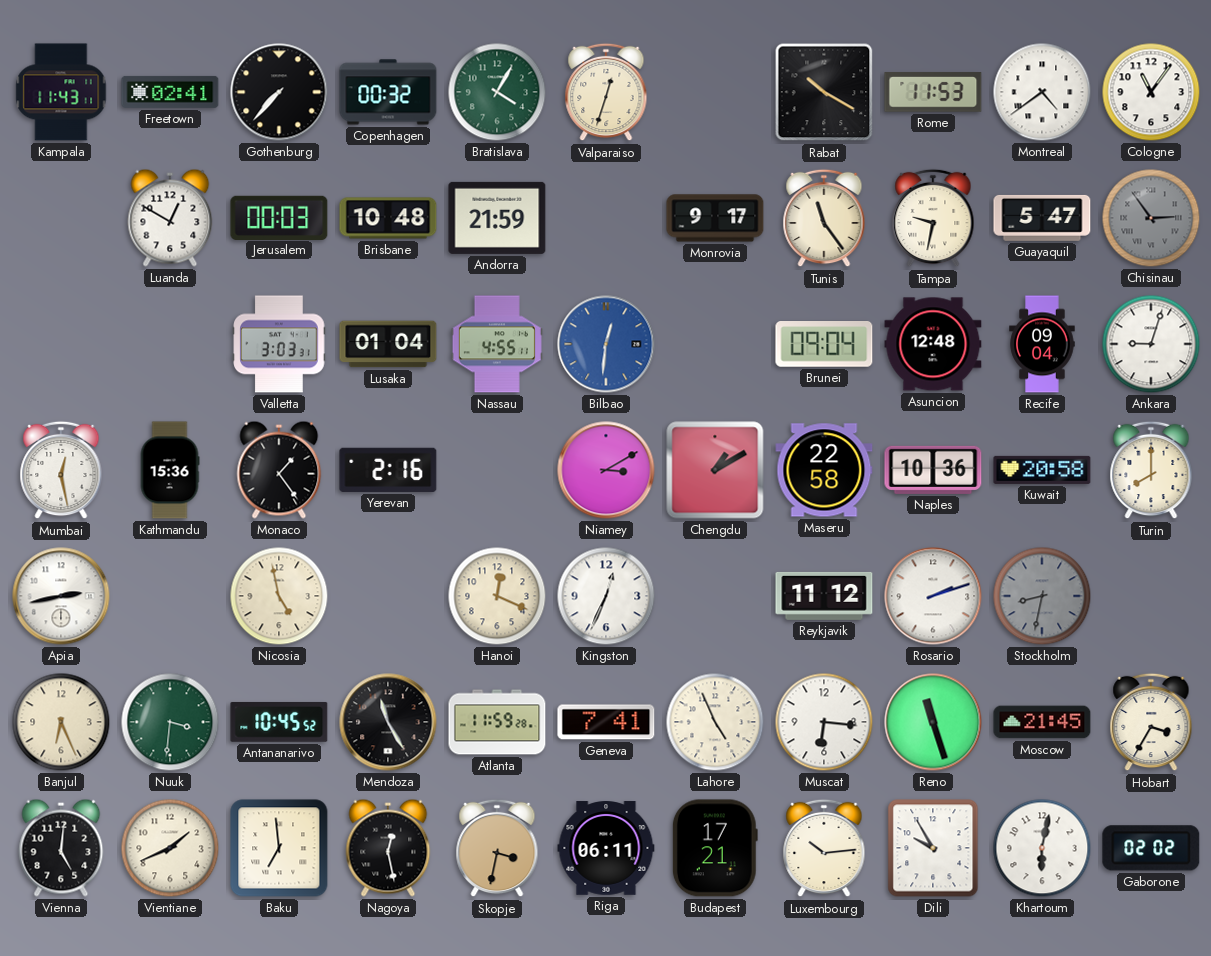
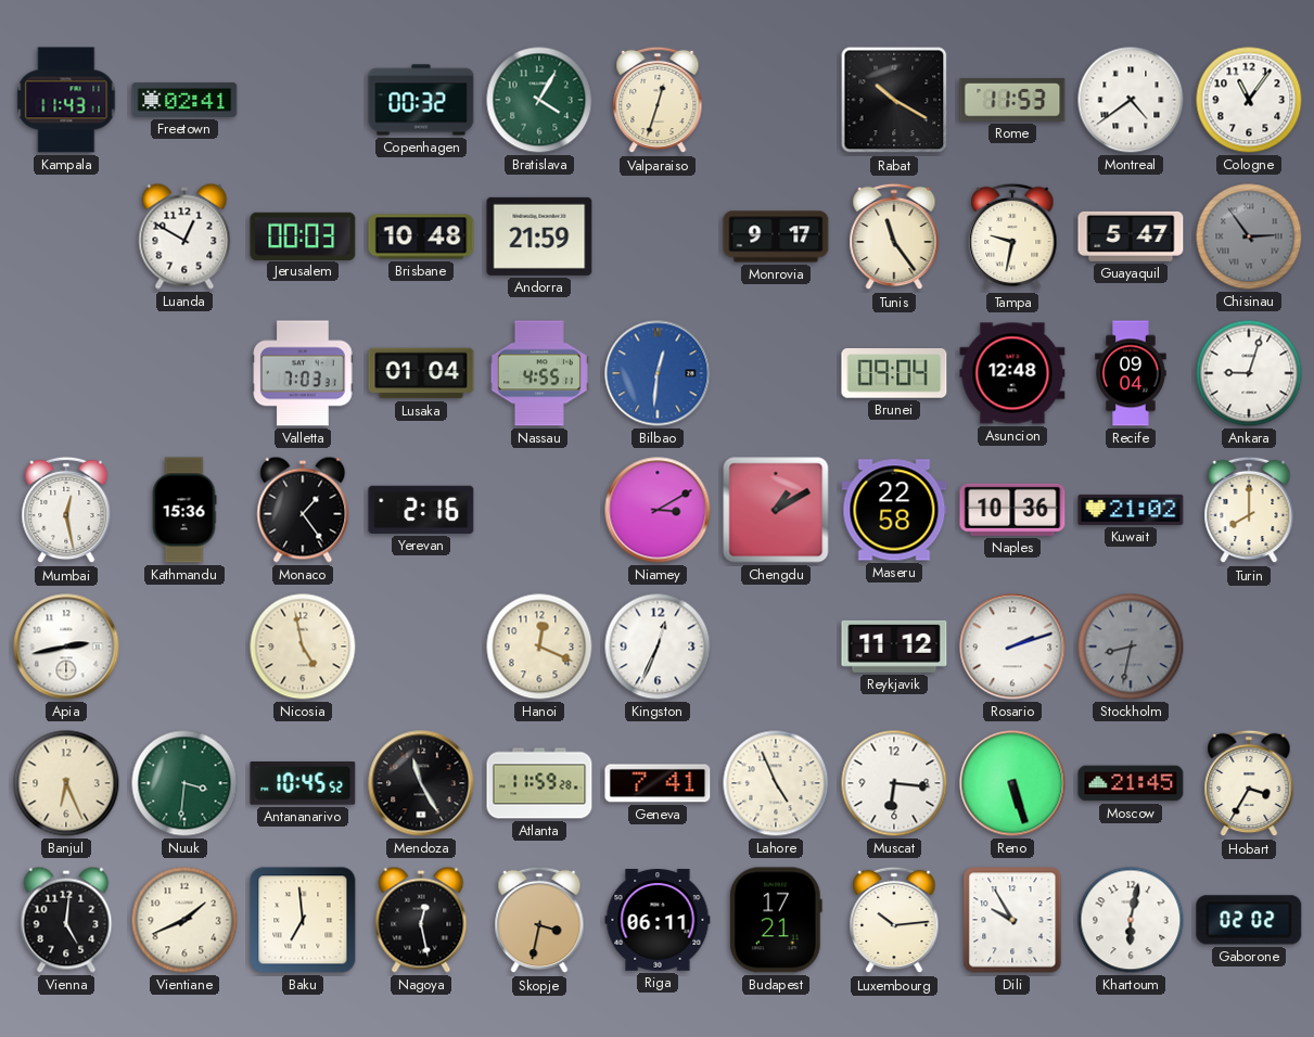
Gothenburg: 7:37 -> none
Valletta: 3:03 -> 7:03
Kuwait: 20:58 -> 21:02
Reno: 11:27 -> 5:27
